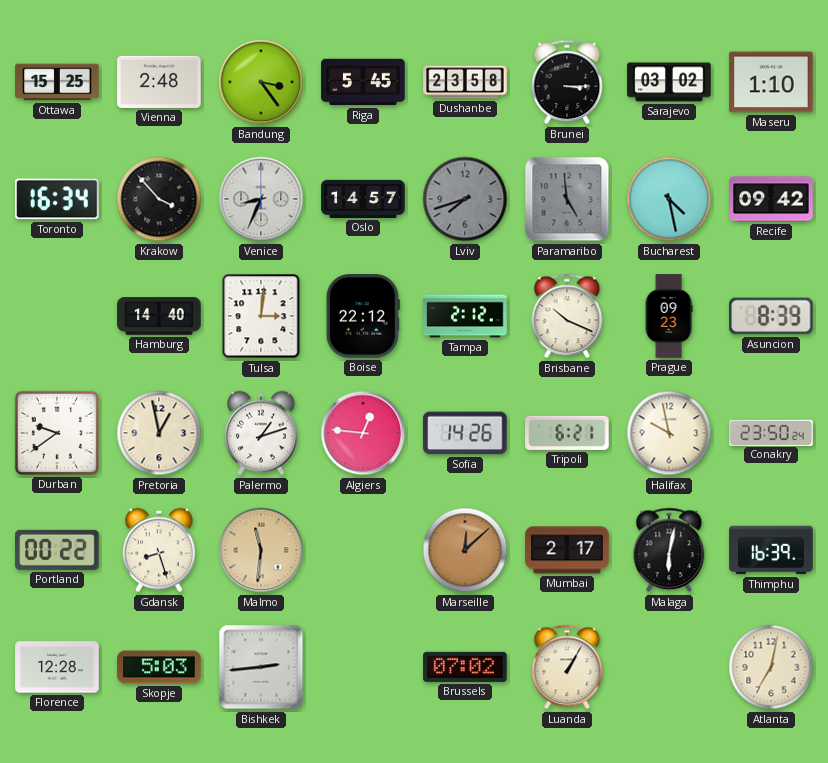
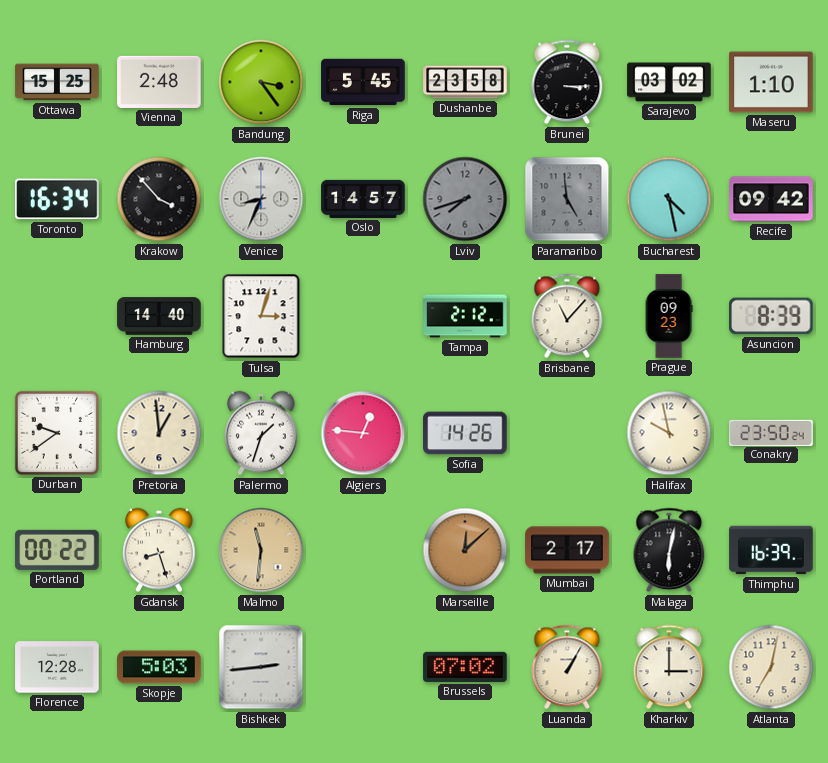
Tulsa: 3:01 -> 3:03
Boise: 22:12 -> none
Brisbane: 10:19 -> 11:07
Pretoria: 12:58 -> 12:59
Palermo: 1:12 -> 1:33
Tripoli: 6:21 -> none
Kharkiv: none -> 3:00
